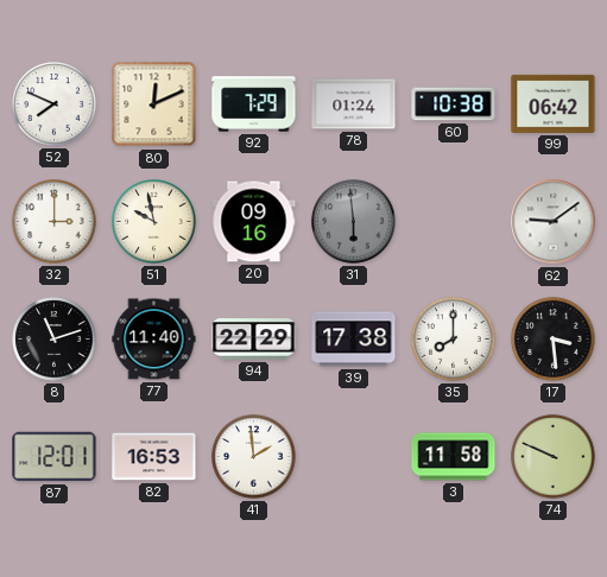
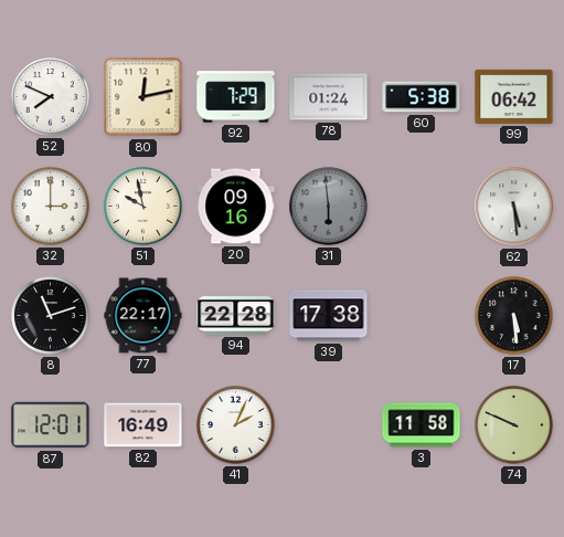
80: 12:11 -> 12:13
60: 10:38 -> 5:38
62: 9:09 -> 5:29
77: 11:40 -> 22:17
94: 22:29 -> 22:28
35: 8:00 -> none
17: 3:29 -> 5:29
82: 16:53 -> 16:49
41: 1:59 -> 2:04
